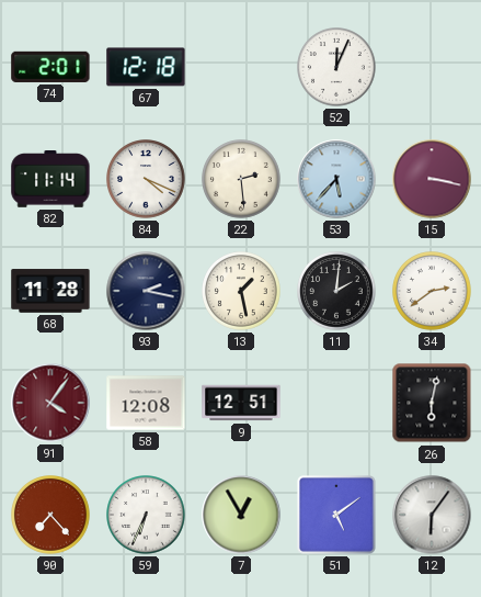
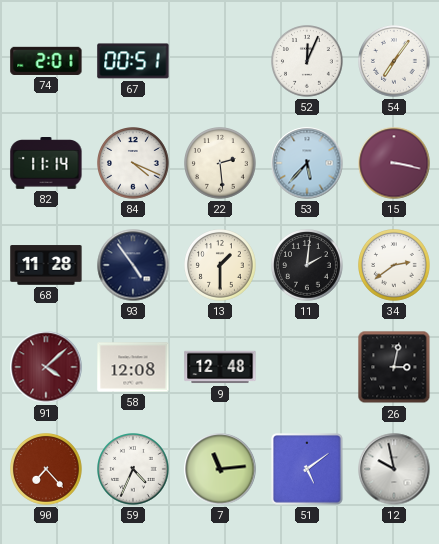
67: 12:18 -> 00:51
54: none -> 7:06
93: 2:17 -> 4:54
13: 1:28 -> 1:30
91: 4:06 -> 4:08
9: 12:51 -> 12:48
26: 6:02 -> 3:02
59: 6:34 -> 4:34
7: 12:55 -> 11:14
12: 6:06 -> 9:58
